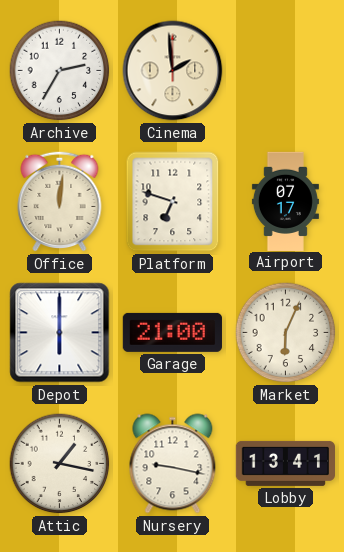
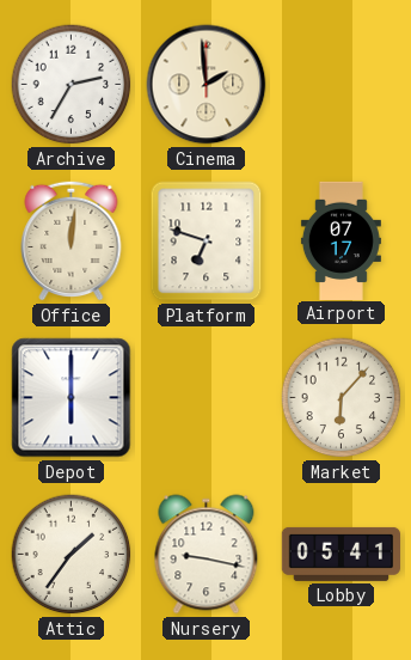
Garage: 21:00 -> none
Market: 6:04 -> 6:07
Attic: 1:17 -> 1:36
Lobby: 13:41 -> 05:41
